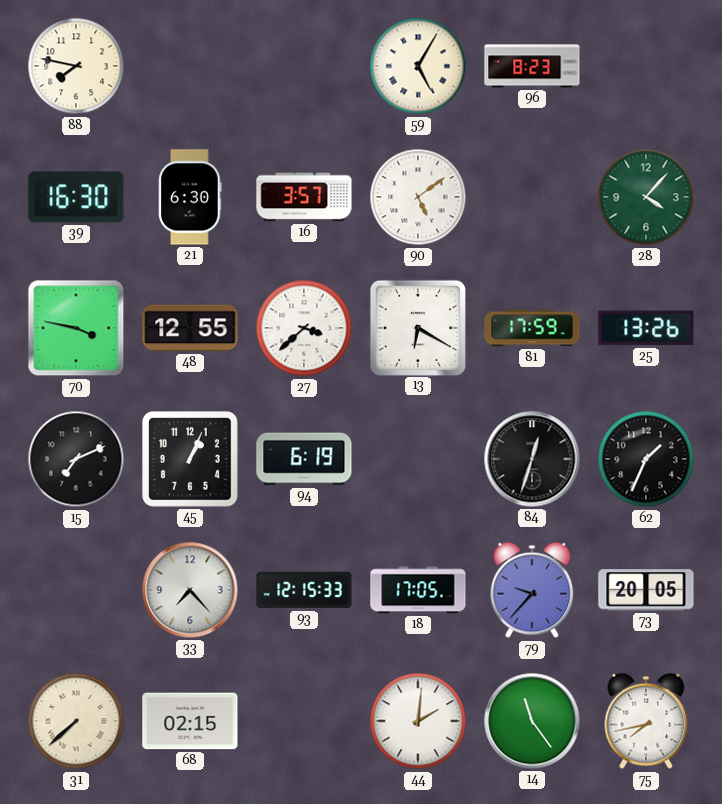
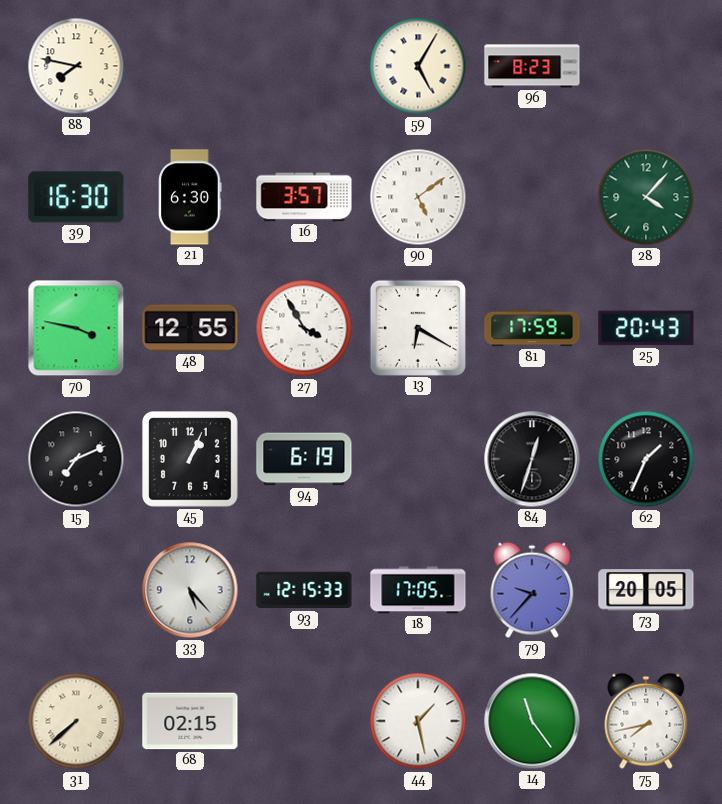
27: 3:38 -> 3:55
25: 13:26 -> 20:43
33: 7:23 -> 5:23
44: 2:01 -> 1:28
